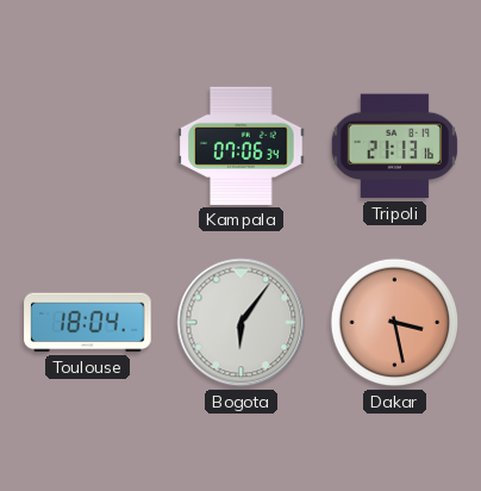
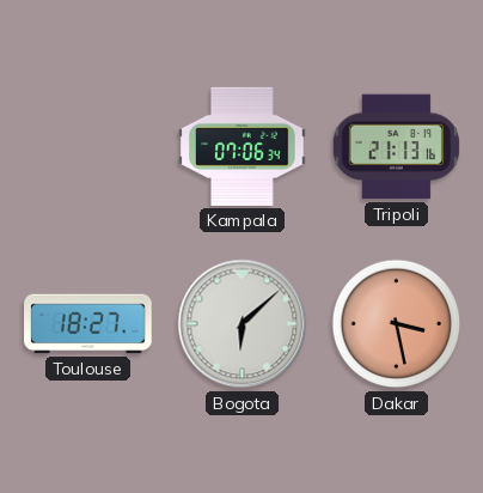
Toulouse: 18:04 -> 18:27
Bogota: 6:06 -> 6:08
